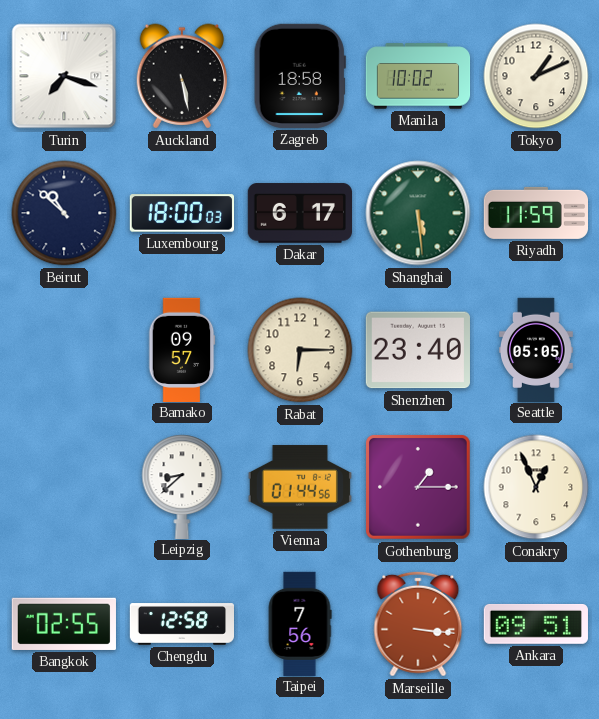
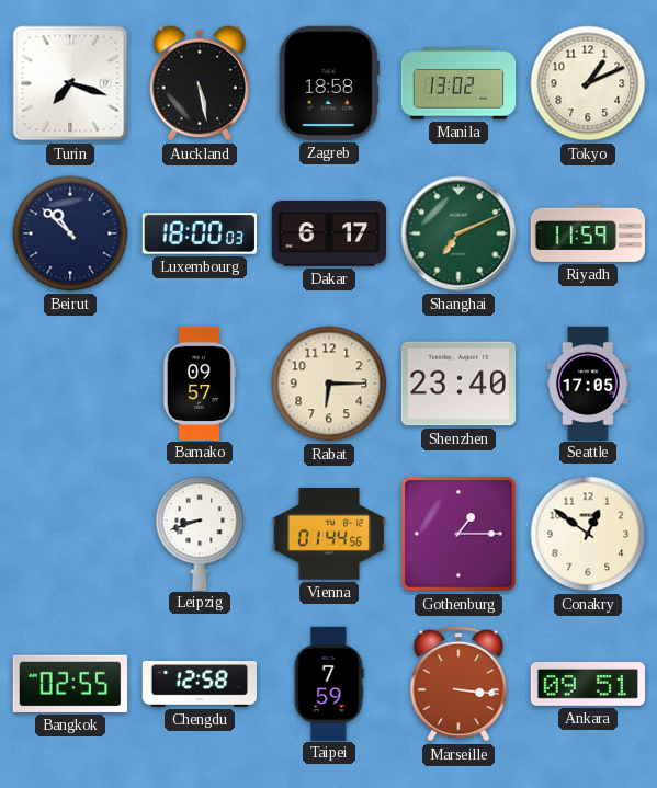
Manila: 10:02 -> 13:02
Shanghai: 5:29 -> 7:11
Seattle: 05:05 -> 17:05
Leipzig: 8:38 -> 8:42
Conakry: 12:56 -> 12:51
Taipei: 7:56 -> 7:59
